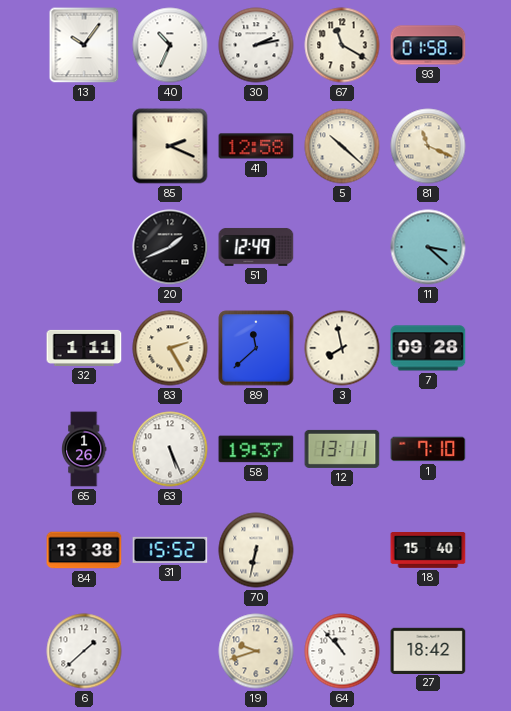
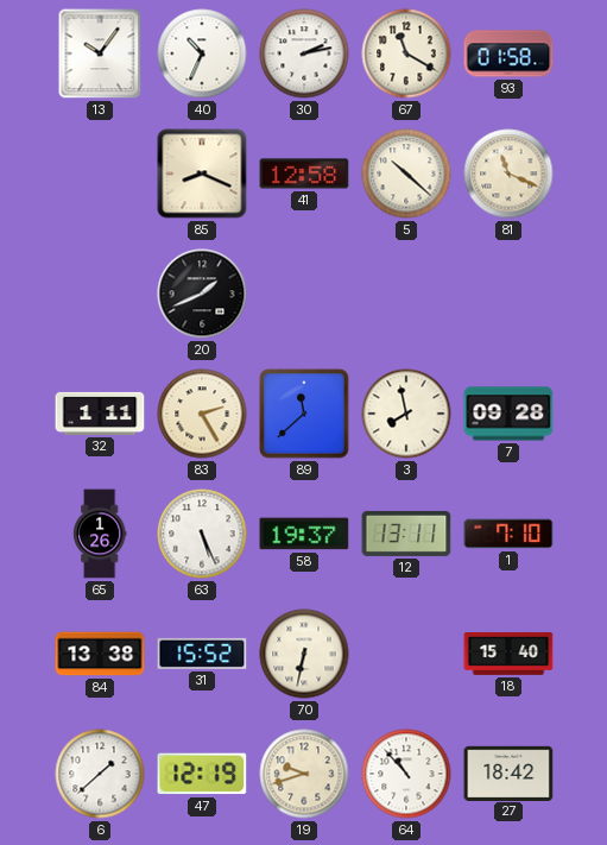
85: 2:19 -> 8:19
51: 12:49 -> none
11: 3:22 -> none
47: none -> 12:19
